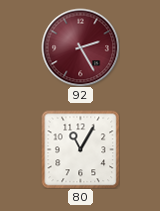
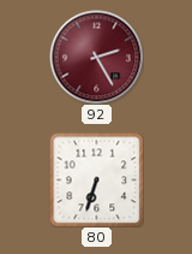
80: 11:05 -> 6:33
